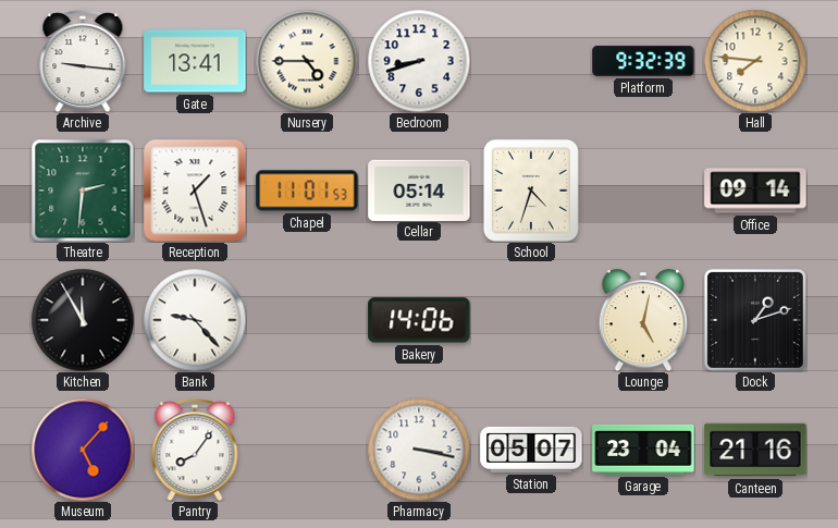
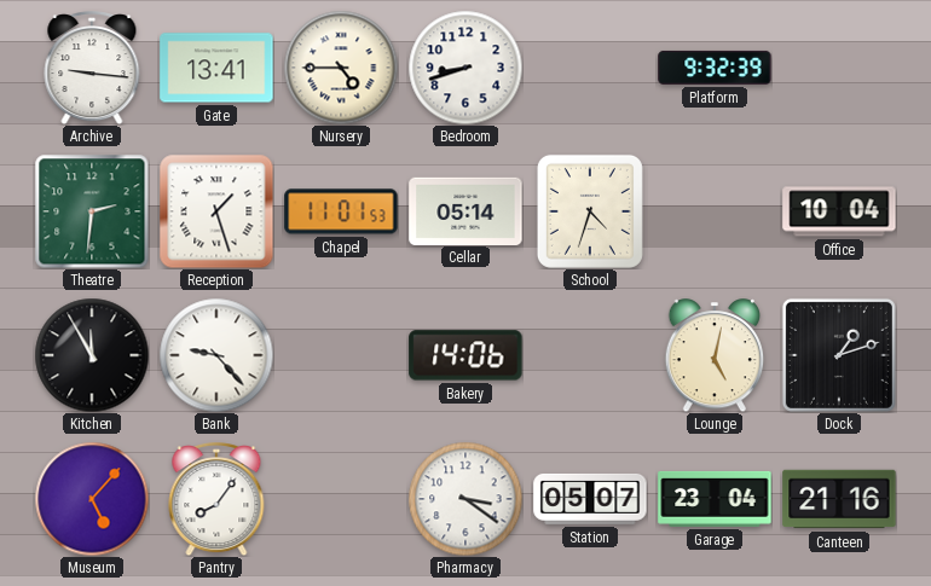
Hall: 7:46 -> none
Office: 09:14 -> 10:04
Pharmacy: 3:17 -> 3:21
